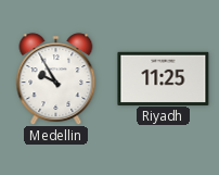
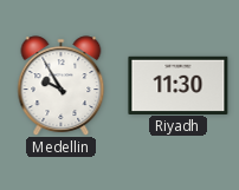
Riyadh: 11:25 -> 11:30
